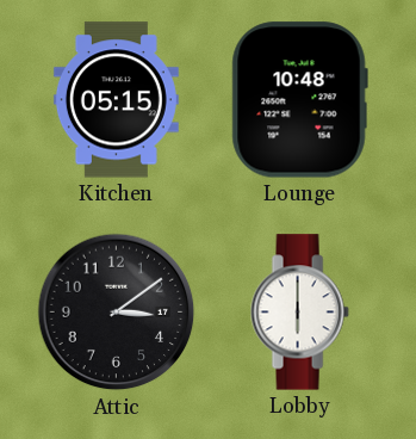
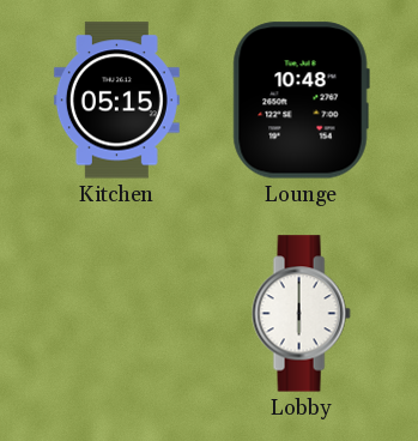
Attic: 3:09 -> none
